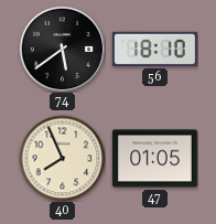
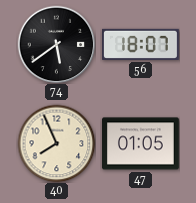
56: 18:10 -> 18:07
